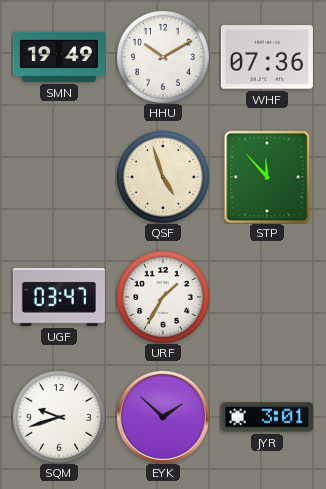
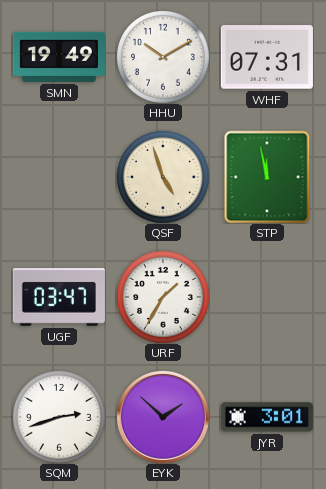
WHF: 07:36 -> 07:31
STP: 11:53 -> 11:58
SQM: 9:42 -> 2:42
